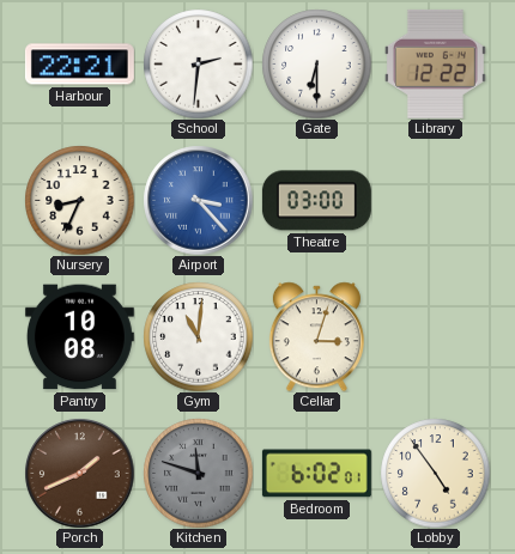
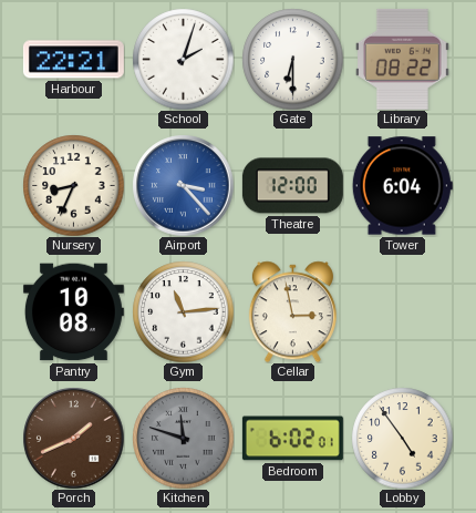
School: 2:31 -> 2:03
Library: 12:22 -> 08:22
Theatre: 03:00 -> 12:00
Tower: none -> 6:04
Gym: 11:01 -> 11:14
Cellar: 3:03 -> 2:58
